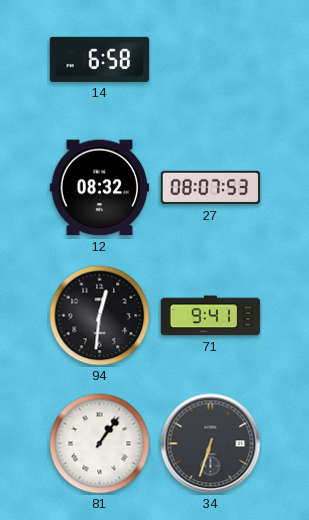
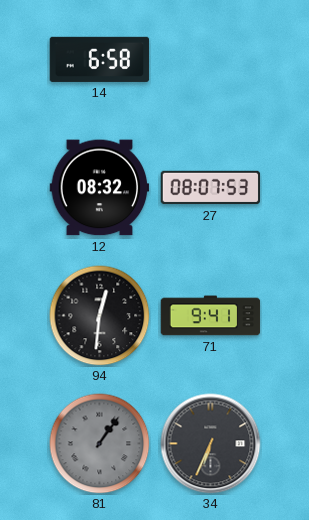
81 dial: white -> grey
34: 6:33 -> 6:34
